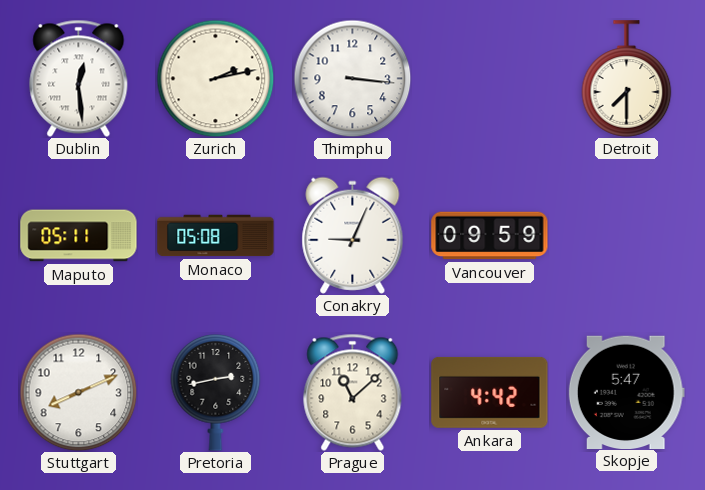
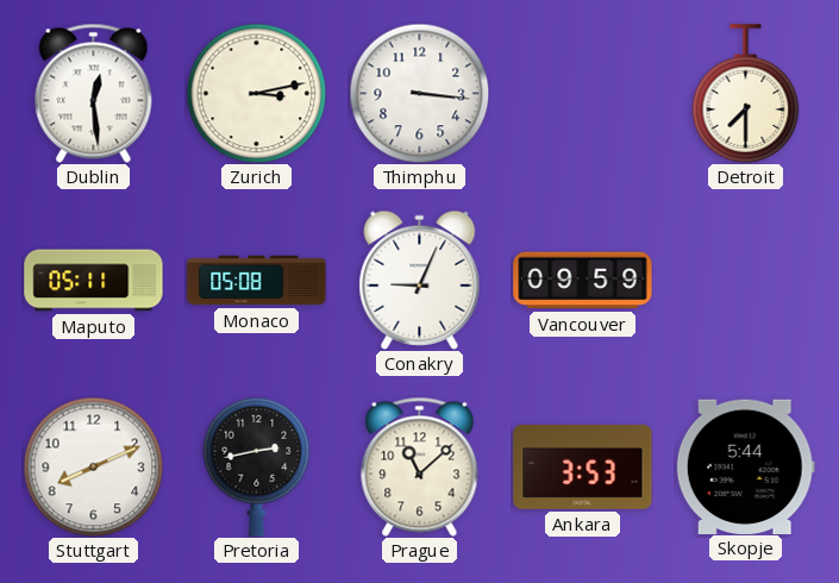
Zurich: 2:13 -> 3:13
Ankara: 4:42 -> 3:53
Skopje: 5:47 -> 5:44
